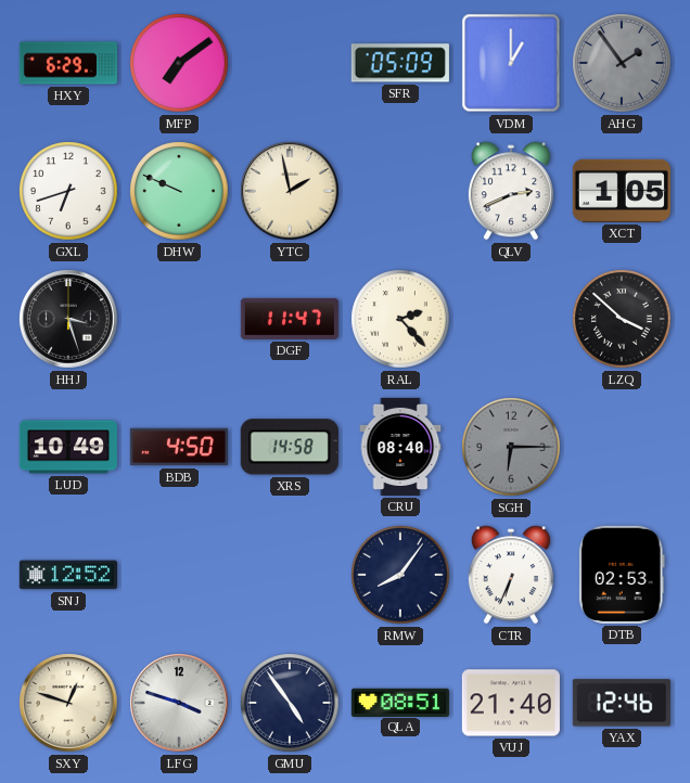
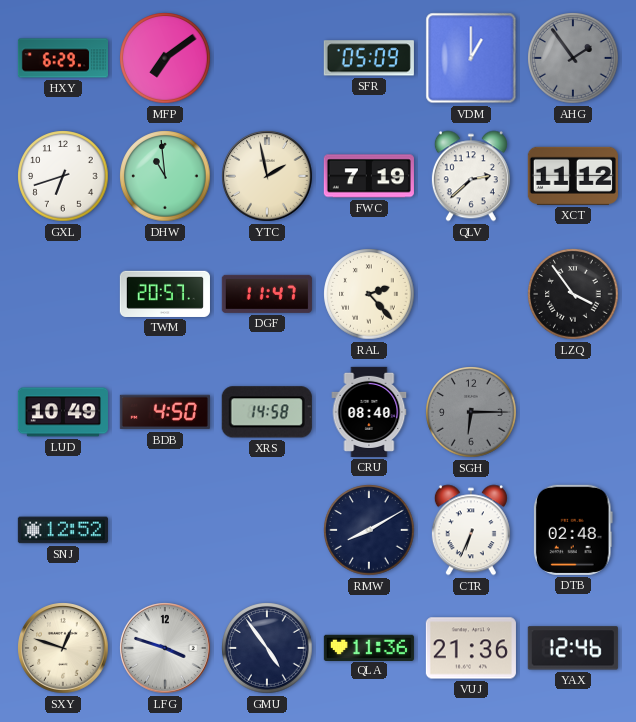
DHW: 9:49 -> 10:59
FWC: none -> 7:19
QLV: 2:41 -> 2:38
XCT: 1:05 -> 11:12
HHJ: 3:27 -> none
TWM: none -> 20:57
LZQ: 3:52 -> 3:54
RMW: 8:06 -> 8:10
DTB: 02:53 -> 02:48
QLA: 08:51 -> 11:36
VUJ: 21:40 -> 21:36
